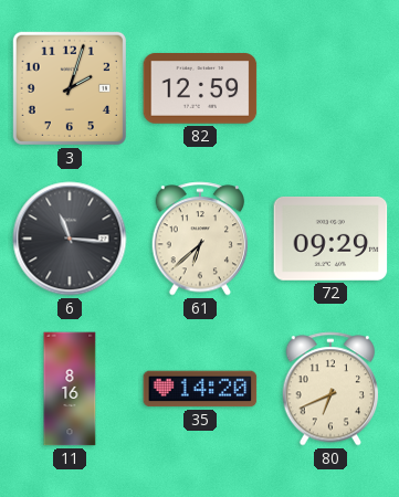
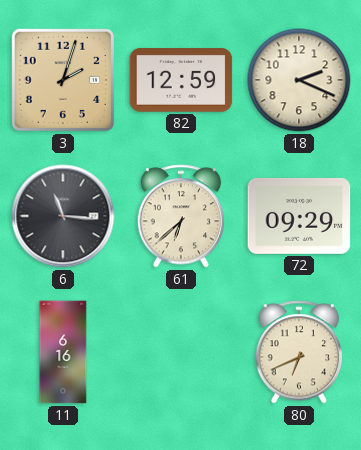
18: none -> 2:19
11: 8:16 -> 6:16
35: 14:20 -> none
